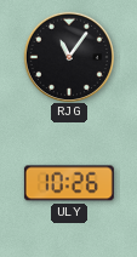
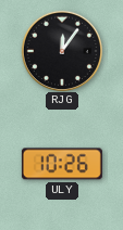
RJG: 11:06 -> 12:06
